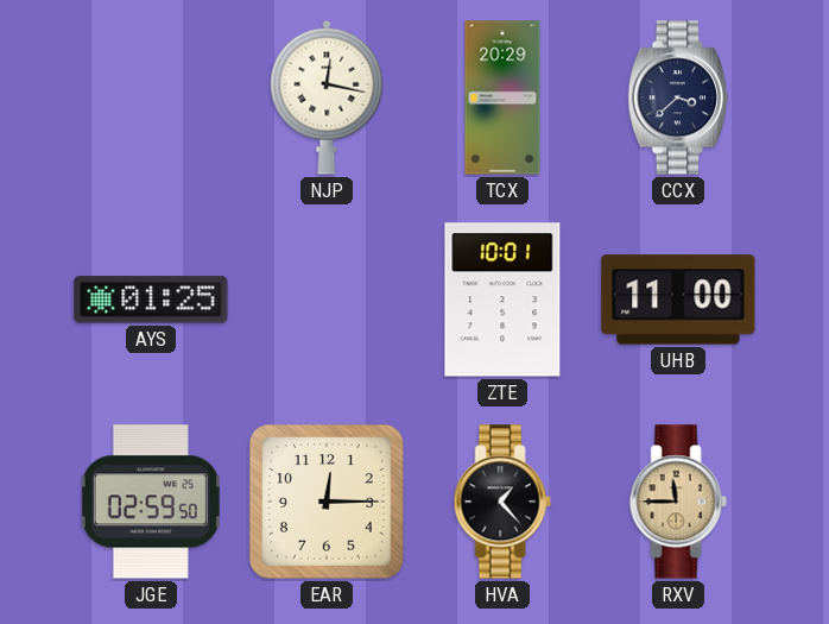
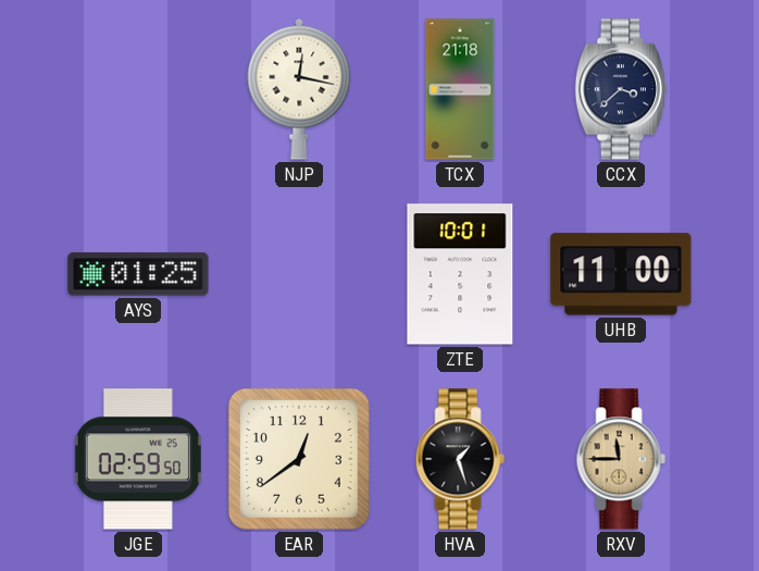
TCX: 20:29 -> 21:18
EAR: 12:15 -> 12:39
HVA: 1:23 -> 1:27
